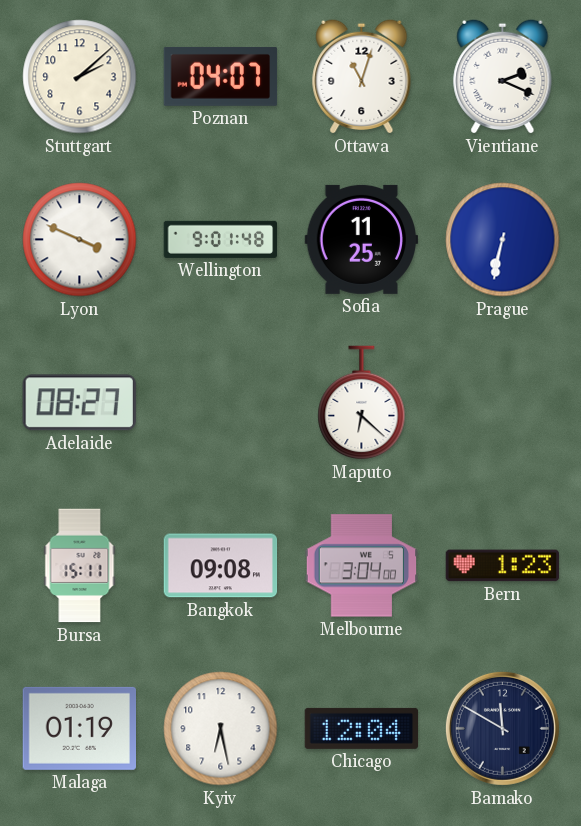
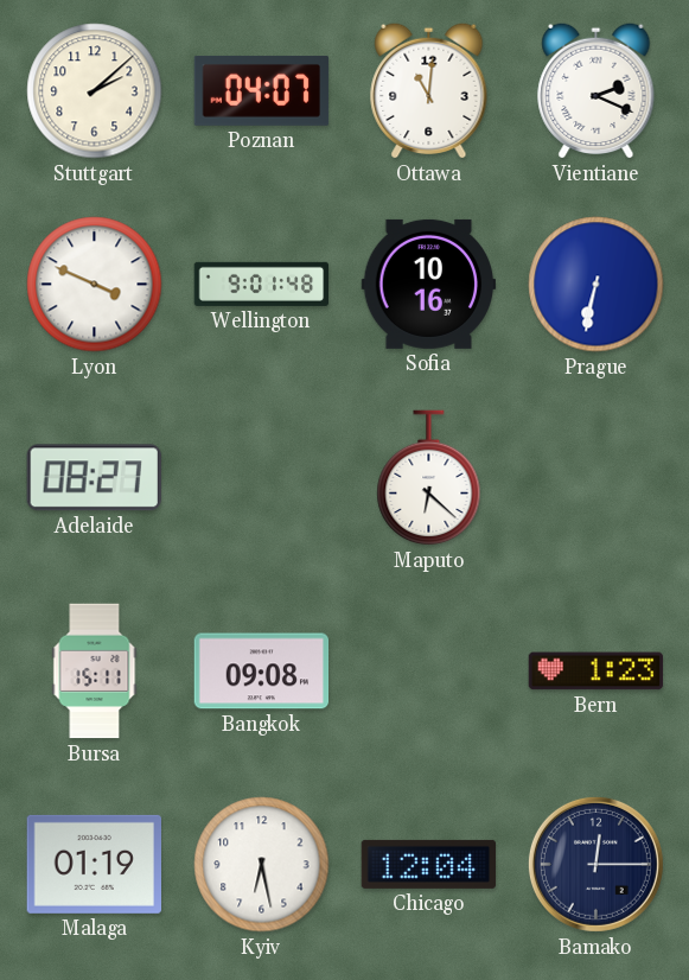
Ottawa: 11:03 -> 11:01
Sofia: 11:25 -> 10:16
Melbourne: 3:04 -> none
Bamako: 11:50 -> 12:15
